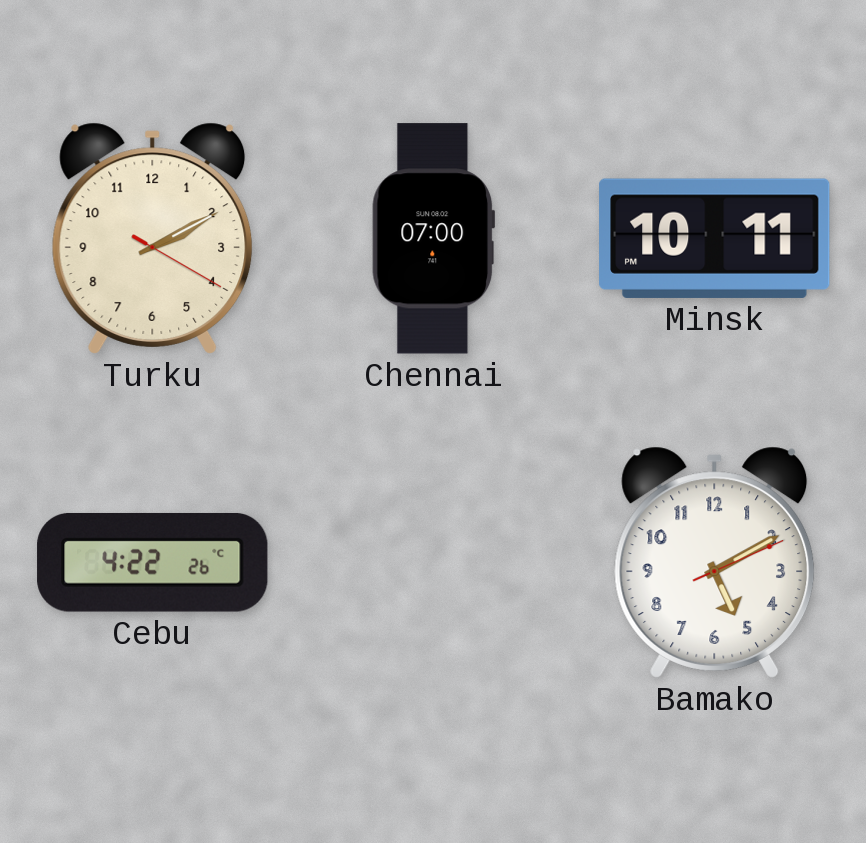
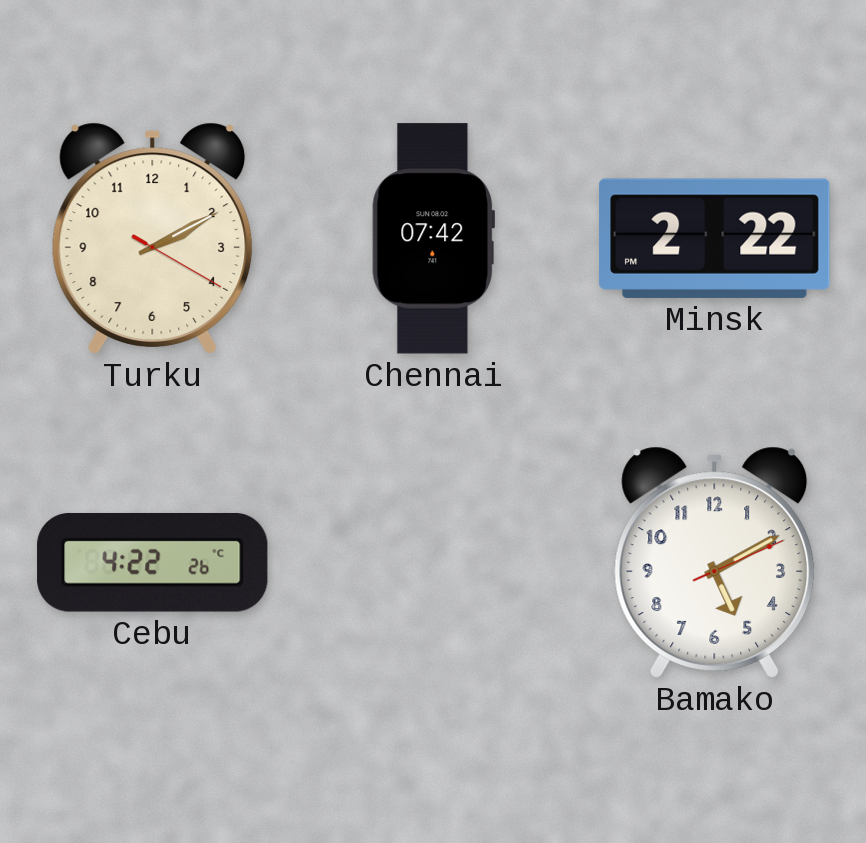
Chennai: 07:00 -> 07:42
Minsk: 10:11 -> 2:22
